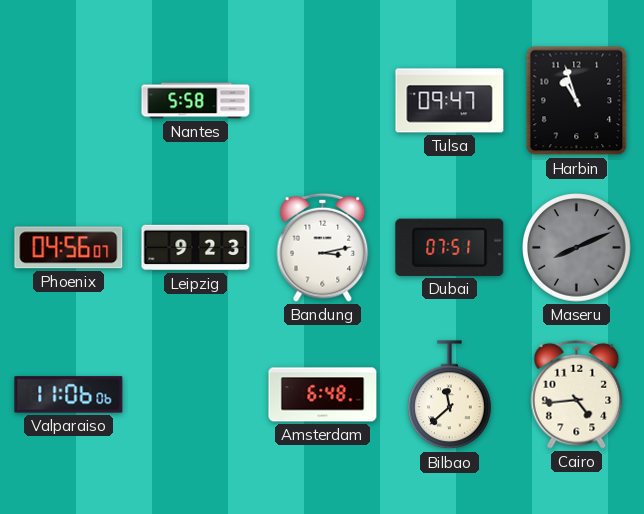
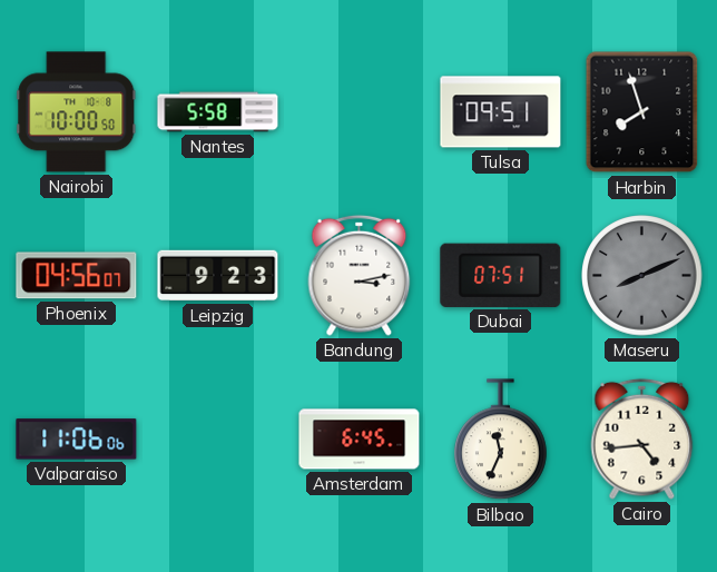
Nairobi: none -> 10:00
Tulsa: 09:47 -> 09:51
Harbin: 10:57 -> 7:57
Amsterdam: 6:48 -> 6:45
Bilbao: 11:38 -> 11:34
